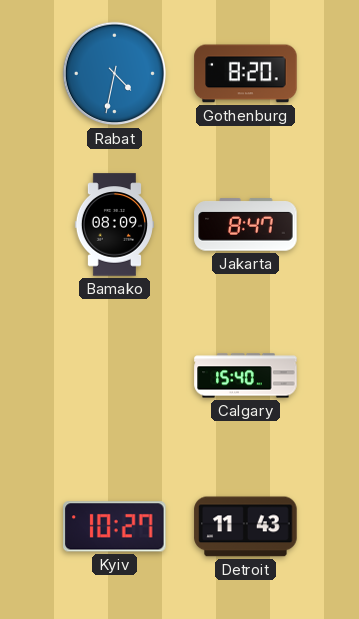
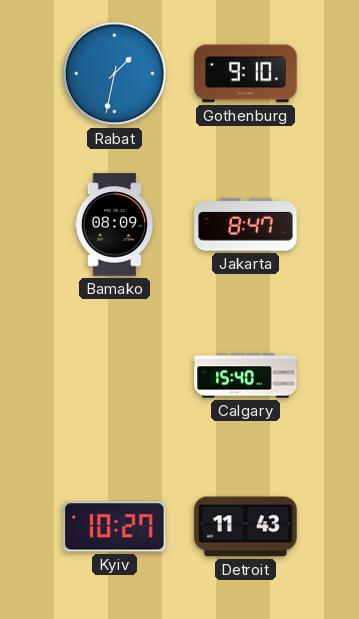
Rabat: 4:32 -> 1:32
Gothenburg: 8:20 -> 9:10
